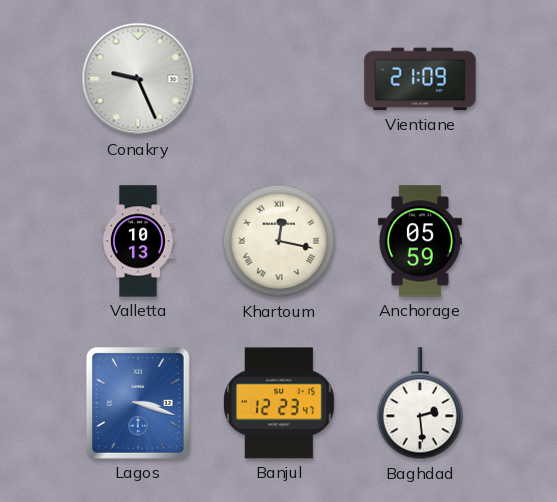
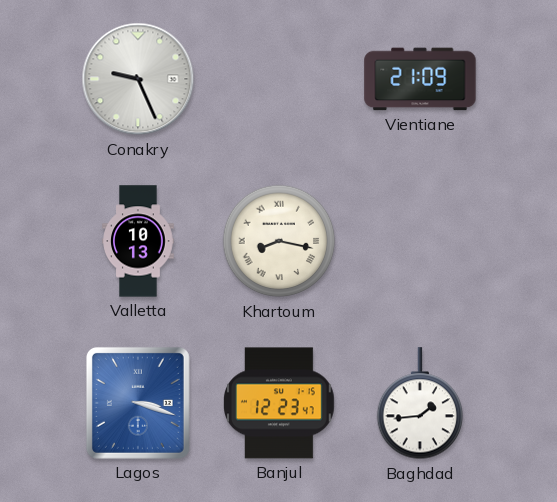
Khartoum: 12:17 -> 8:17
Anchorage: 05:59 -> none
Baghdad: 2:29 -> 1:44
